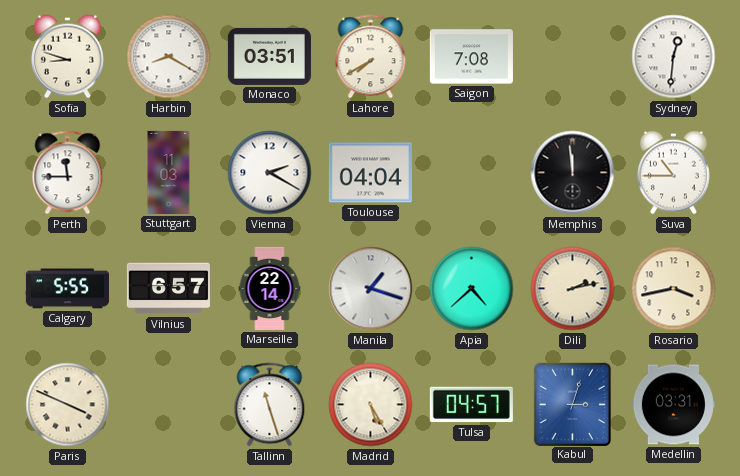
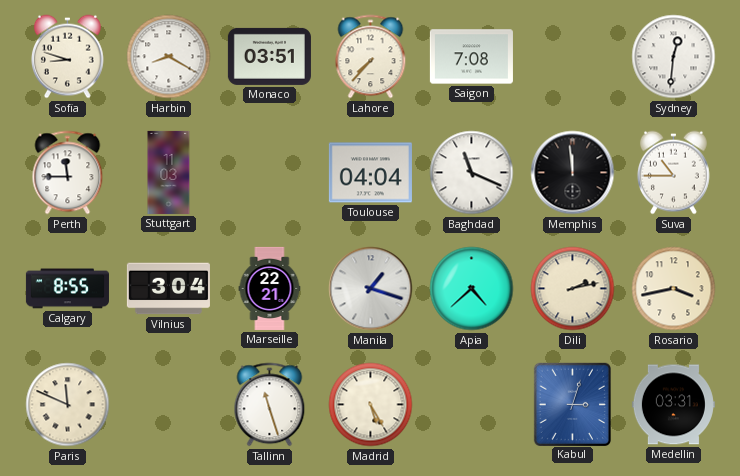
Lahore: 7:40 -> 7:37
Vienna: 2:20 -> none
Baghdad: none -> 11:19
Calgary: 5:55 -> 8:55
Vilnius: 6:57 -> 3:04
Marseille: 22:14 -> 22:21
Paris: 3:49 -> 11:49
Tulsa: 04:57 -> none
